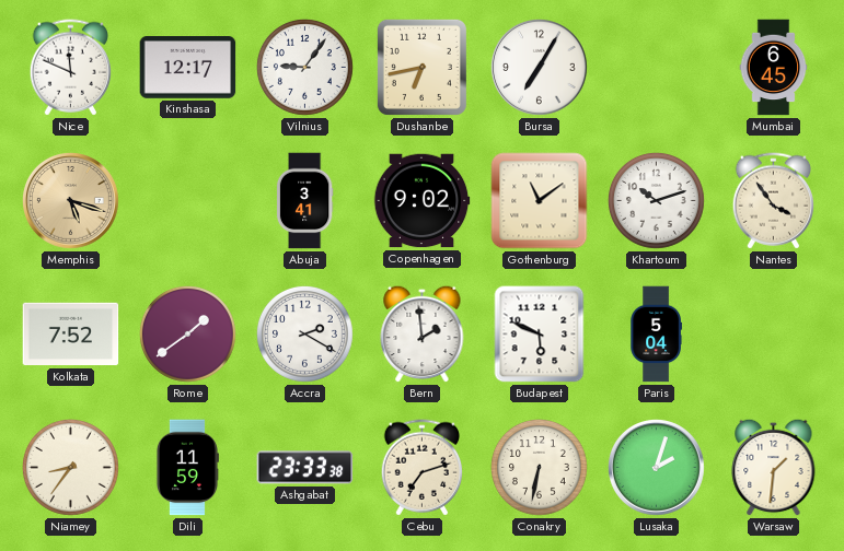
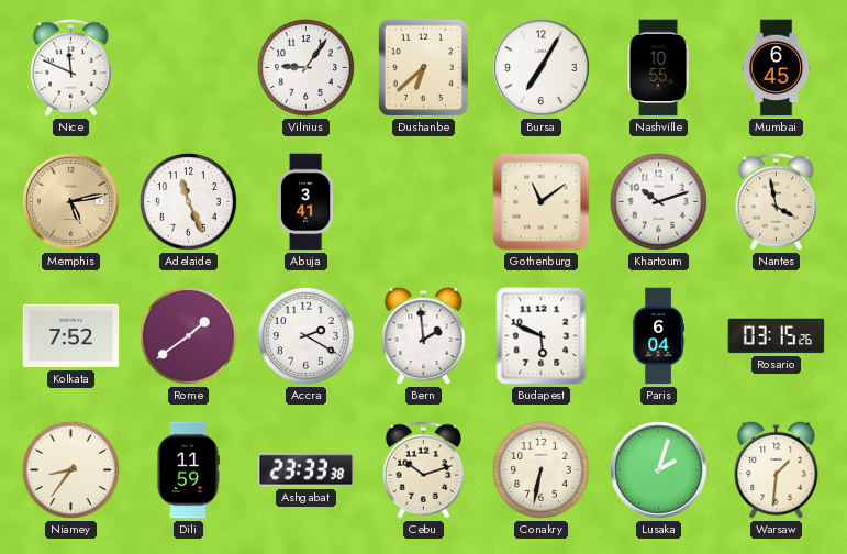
Kinshasa: 12:17 -> none
Dushanbe: 6:43 -> 6:38
Nashville: none -> 10:55
Memphis: 5:18 -> 5:13
Adelaide: none -> 11:26
Copenhagen: 9:02 -> none
Nantes: 3:54 -> 3:58
Paris: 5:04 -> 6:04
Rosario: none -> 03:15
Cebu: 7:12 -> 10:12
